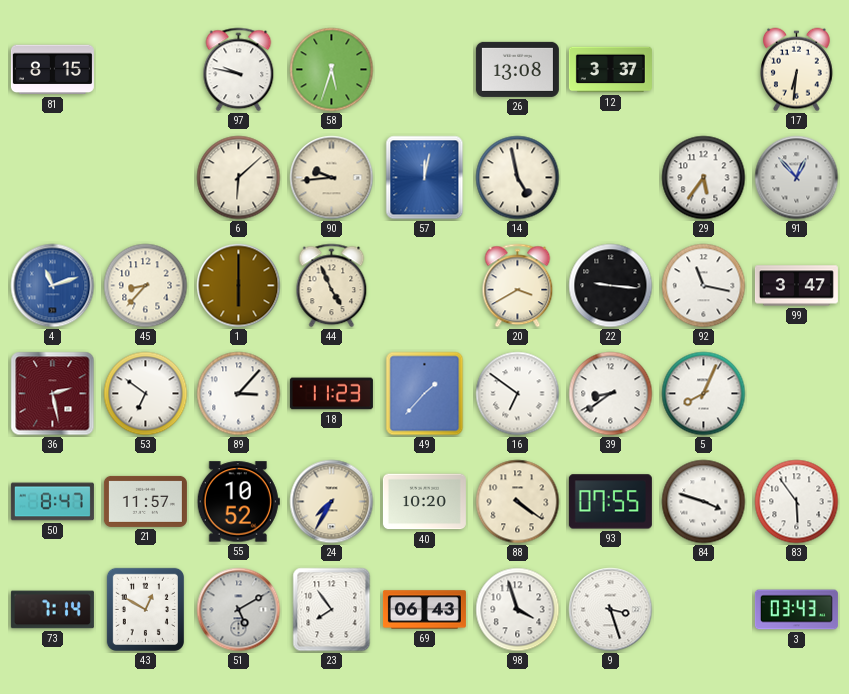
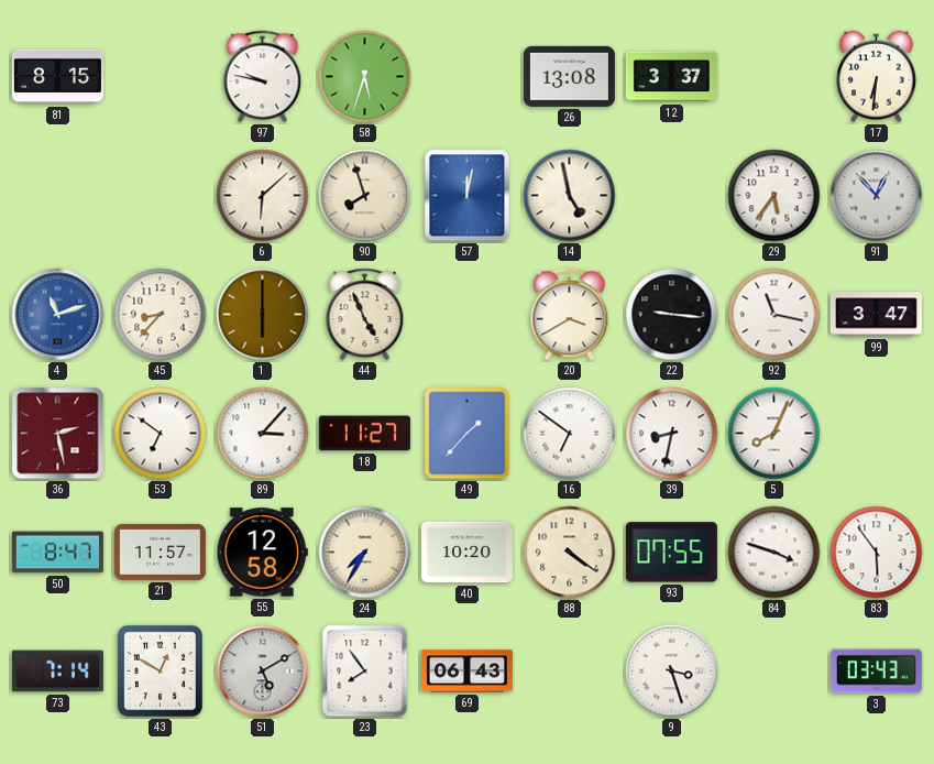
90: 9:44 -> 7:57
18: 11:23 -> 11:27
39: 8:39 -> 8:32
55: 10:52 -> 12:58
98: 3:57 -> none
